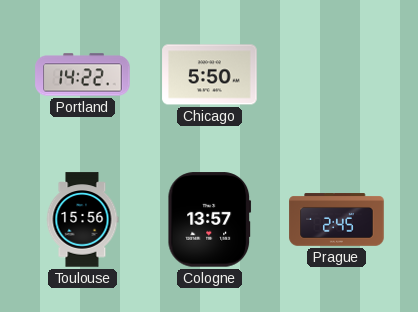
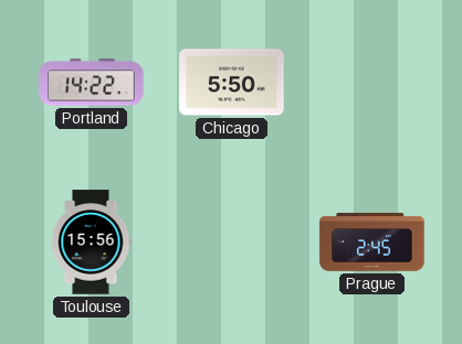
Cologne: 13:57 -> none
